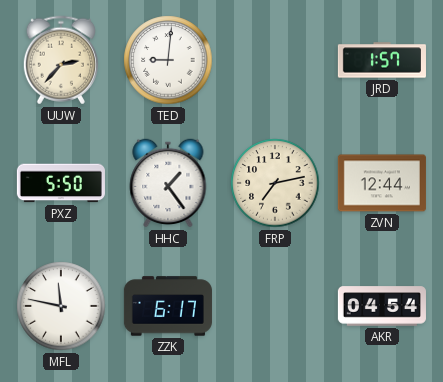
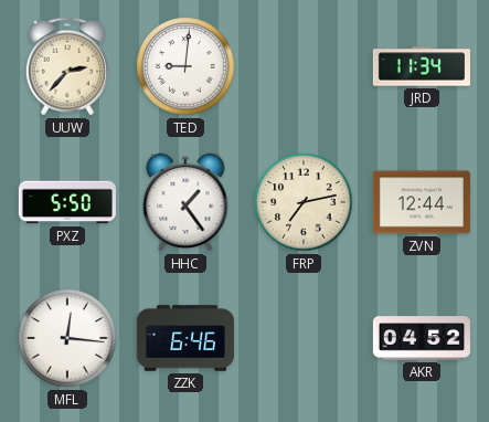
JRD: 1:57 -> 11:34
MFL: 11:47 -> 12:16
ZZK: 6:17 -> 6:46
AKR: 04:54 -> 04:52
